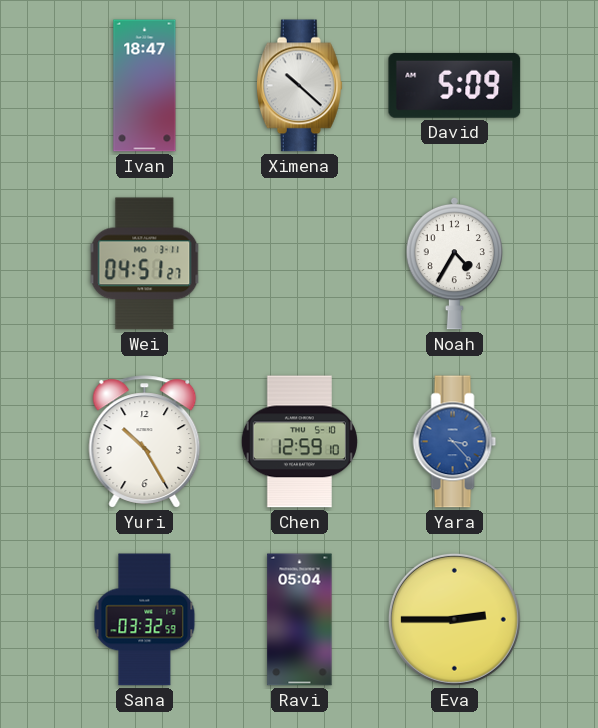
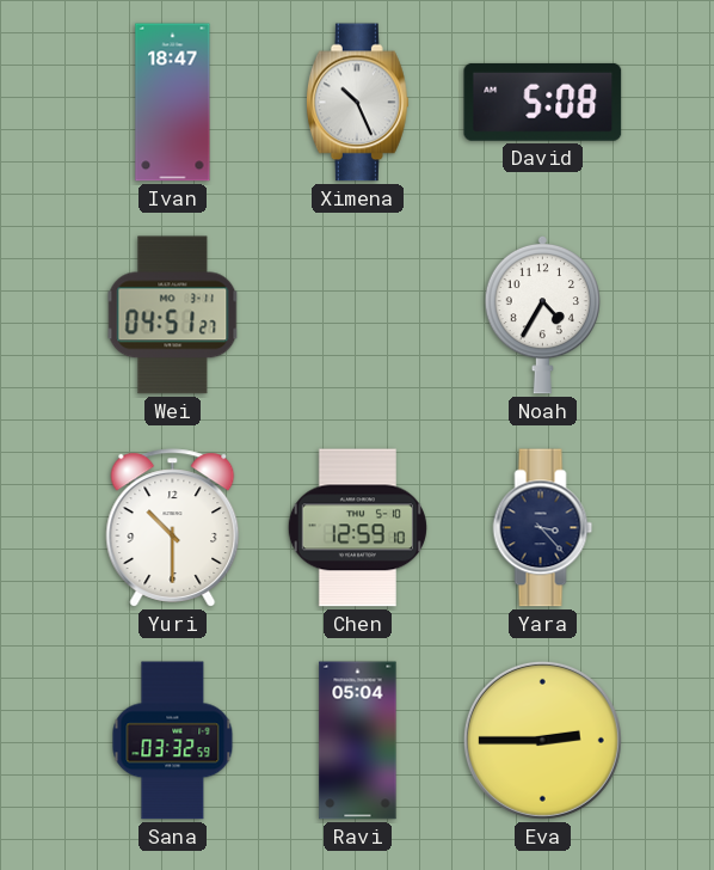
Ximena: 10:22 -> 10:26
David: 5:09 -> 5:08
Yuri: 10:25 -> 10:30
Yara dial: blue -> navy
